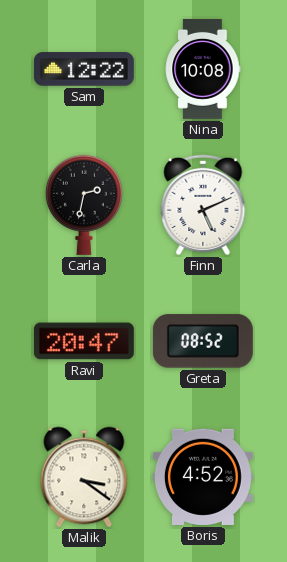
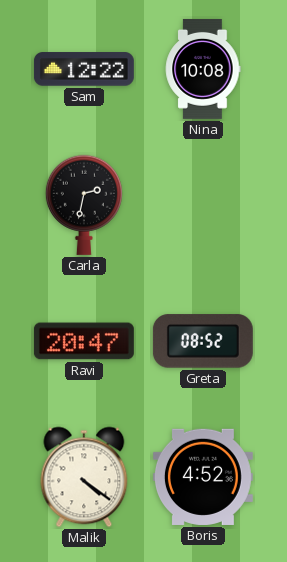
Finn: 5:11 -> none
Malik: 3:21 -> 4:21
